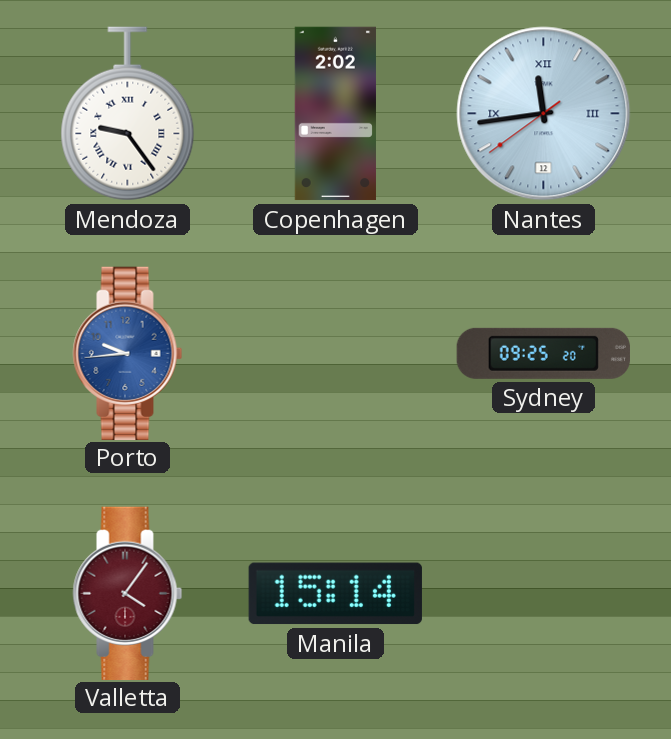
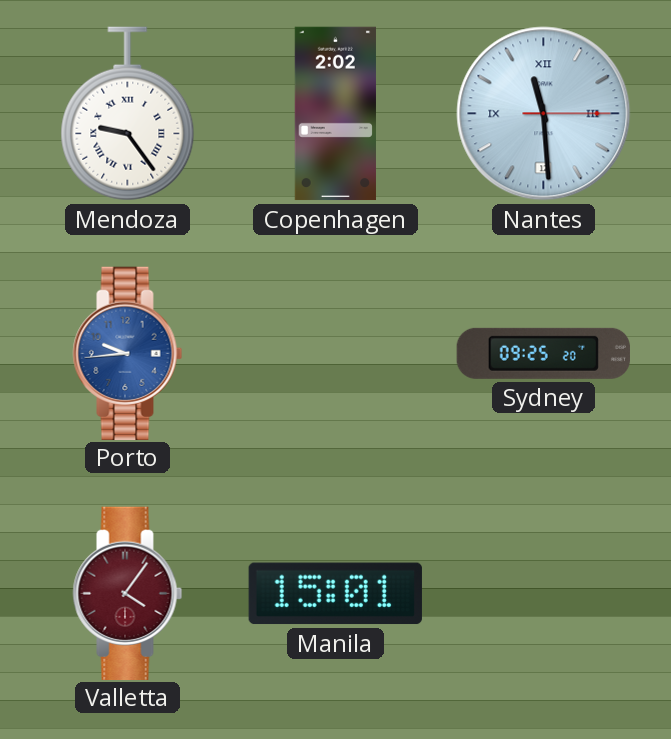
Nantes: 11:43 -> 11:29
Manila: 15:14 -> 15:01
